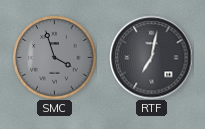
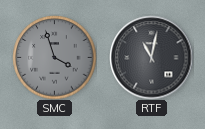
RTF: 7:02 -> 11:02
